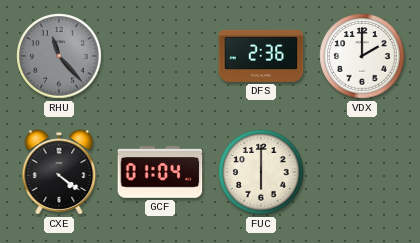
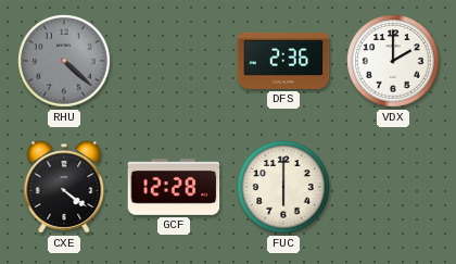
RHU: 11:23 -> 4:22
GCF: 01:04 -> 12:28
